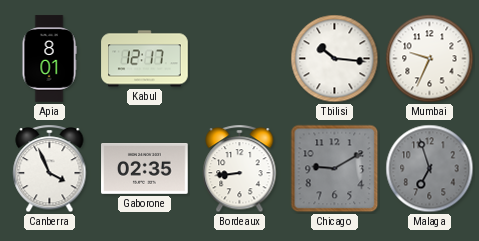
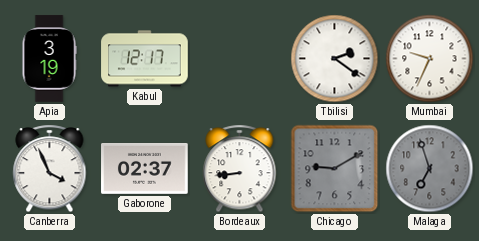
Apia: 8:01 -> 3:19
Tbilisi: 10:16 -> 2:21
Gaborone: 02:35 -> 02:37
